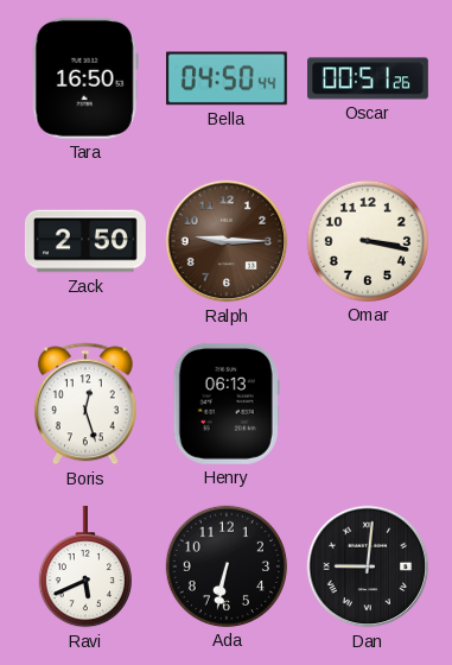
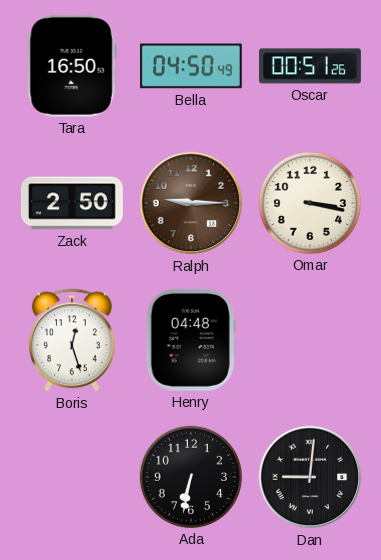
Bella: 04:50:44 -> 04:50:49
Henry: 06:13 -> 04:48
Ravi: 5:41 -> none
